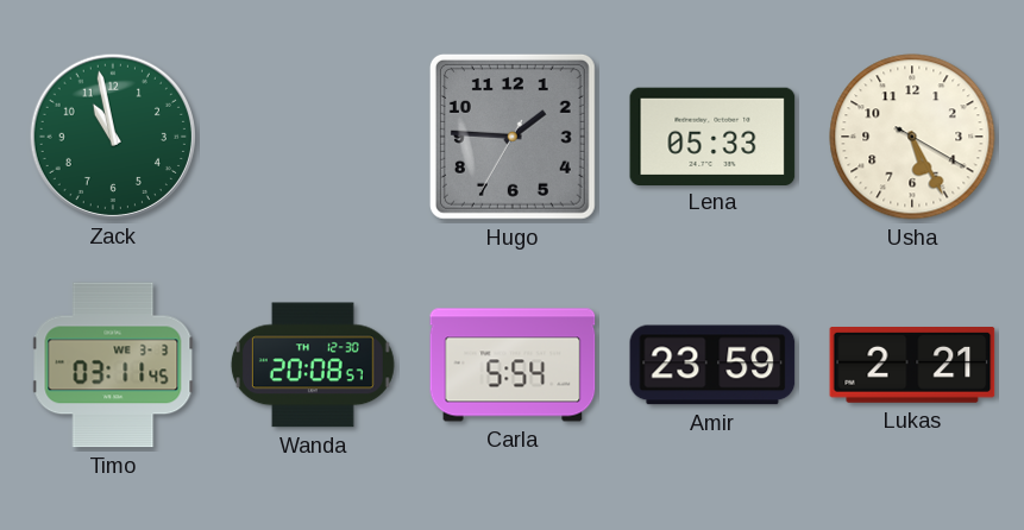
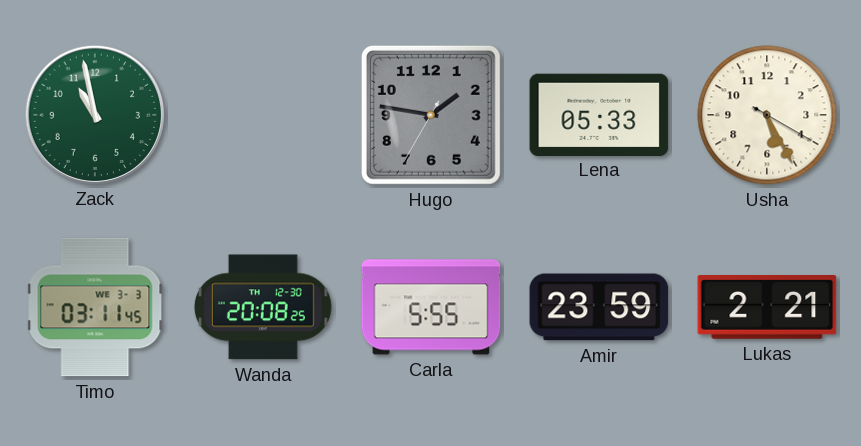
Hugo: 1:45 -> 1:46
Wanda: 20:08:57 -> 20:08:25
Carla: 5:54 -> 5:55
